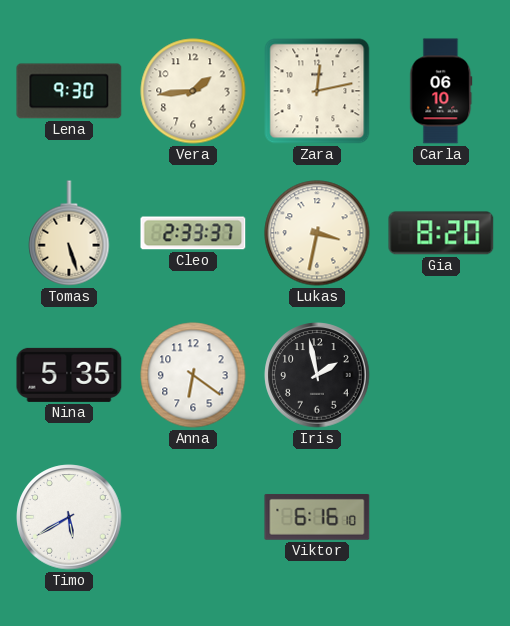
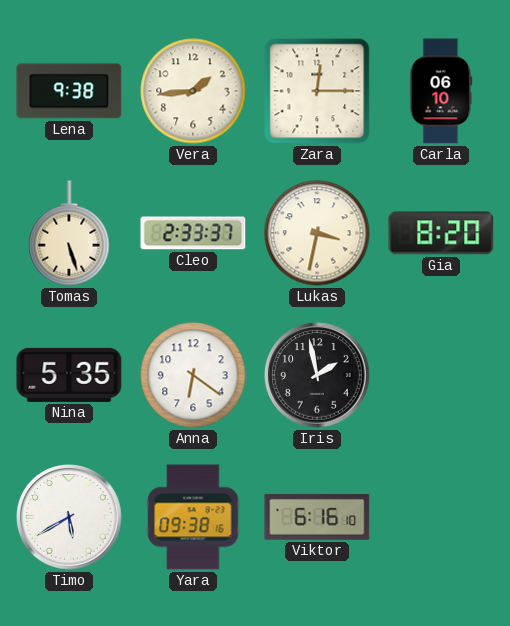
Lena: 9:30 -> 9:38
Zara: 12:13 -> 12:15
Yara: none -> 09:38
